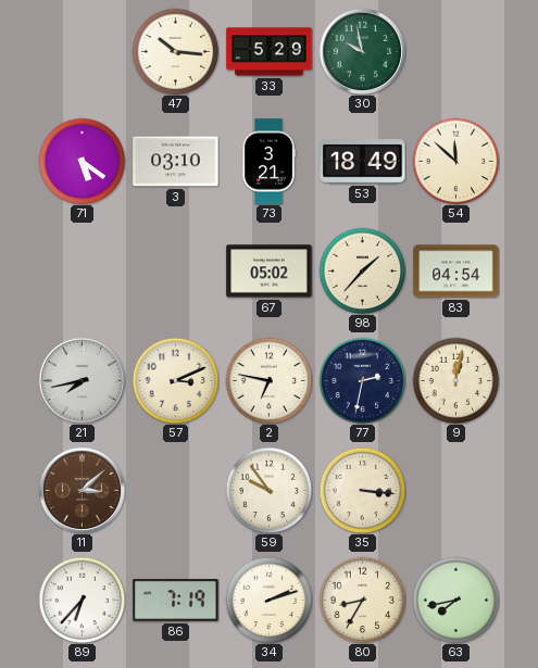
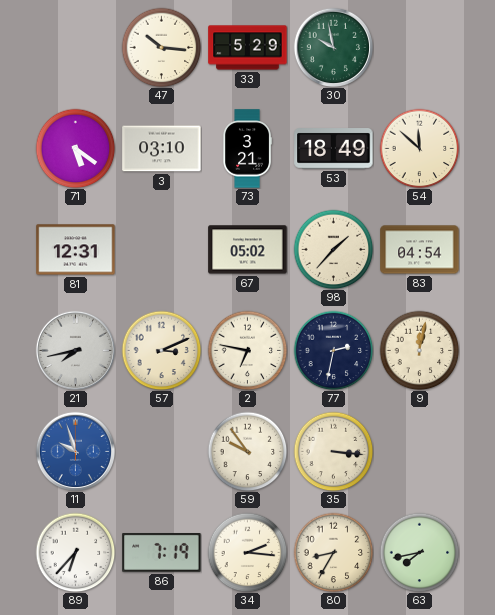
81: none -> 12:31
11: 3:08 -> 9:57
11 dial: brown -> blue
34: 2:12 -> 2:16
